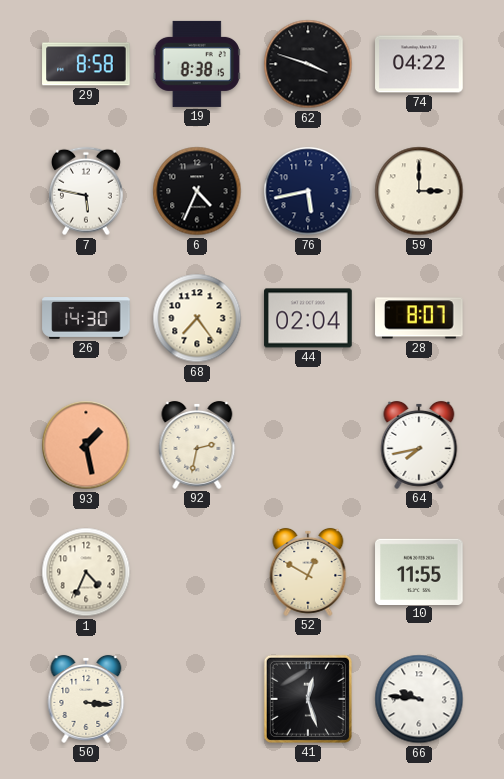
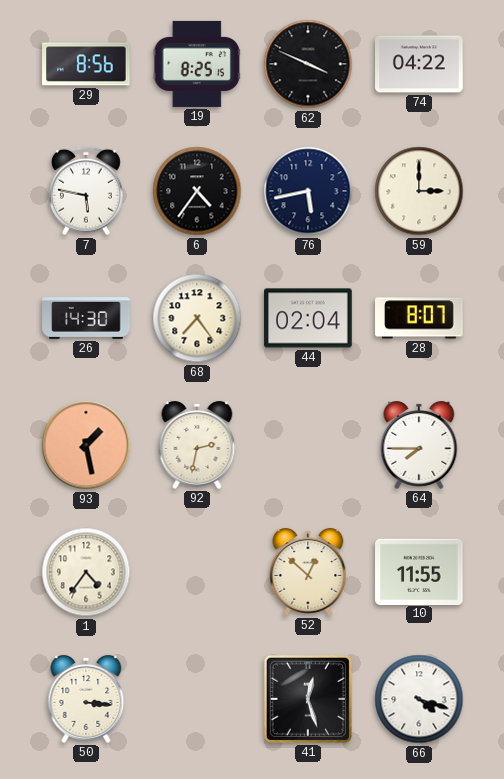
29: 8:58 -> 8:56
19: 8:38 -> 8:25
62: 3:48 -> 3:49
6: 4:34 -> 4:36
64: 7:43 -> 7:45
1: 4:34 -> 4:36
52: 12:50 -> 12:52
66: 9:46 -> 4:18
